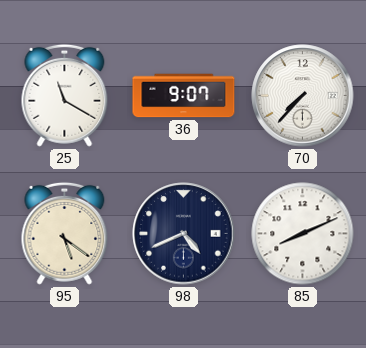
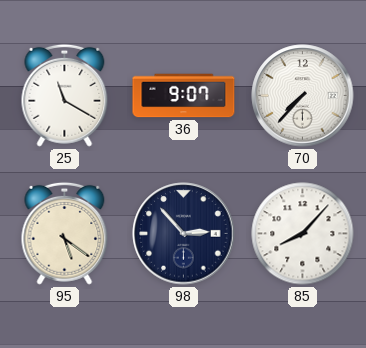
98: 4:41 -> 2:53
85: 8:11 -> 8:07
